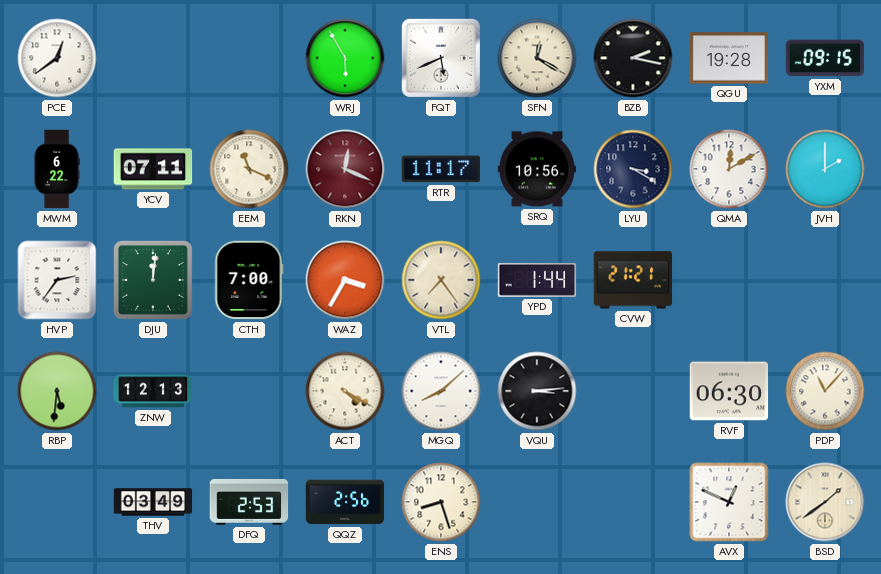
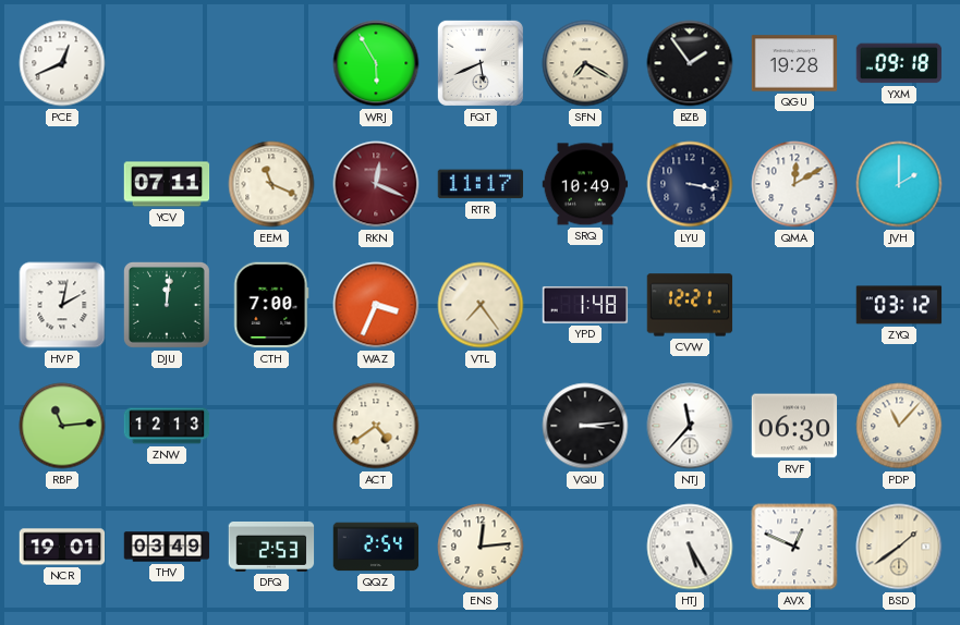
PCE: 12:39 -> 12:41
SFN: 12:20 -> 7:20
BZB: 2:17 -> 1:54
YXM: 09:15 -> 09:18
MWM: 6:22 -> none
SRQ: 10:56 -> 10:49
LYU: 3:20 -> 3:17
HVP: 2:36 -> 2:02
WAZ: 3:35 -> 3:34
YPD: 1:44 -> 1:48
CVW: 21:21 -> 12:21
ZYQ: none -> 03:12
RBP: 5:31 -> 11:14
ACT: 4:20 -> 4:39
MGQ: 8:08 -> none
NTJ: none -> 11:37
NCR: none -> 19:01
QQZ: 2:56 -> 2:54
ENS: 8:27 -> 12:14
HTJ: none -> 5:25
